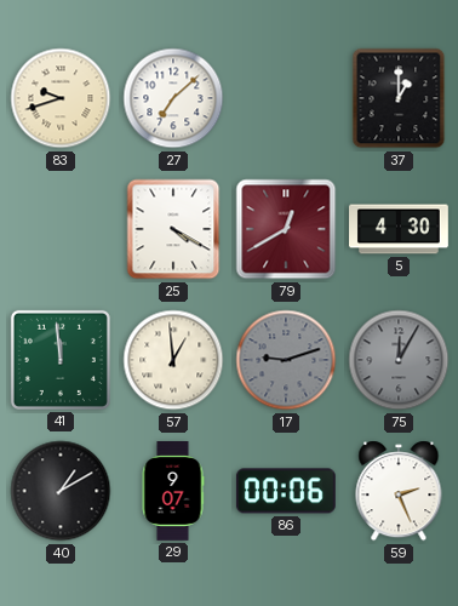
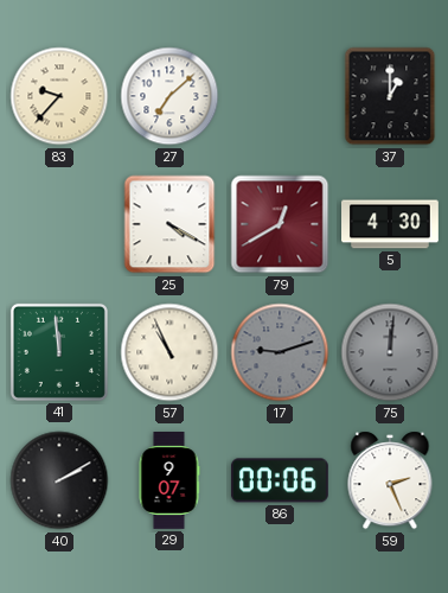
83: 9:42 -> 9:37
57: 12:59 -> 10:56
75: 12:05 -> 12:01
40: 1:10 -> 2:10
